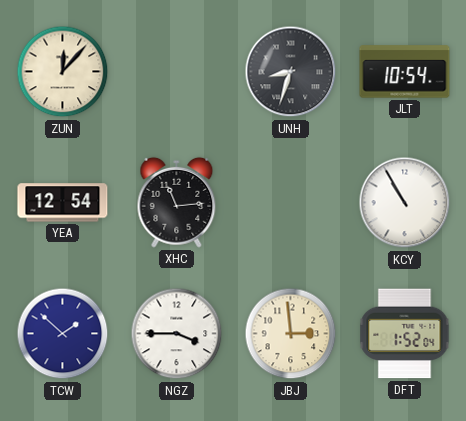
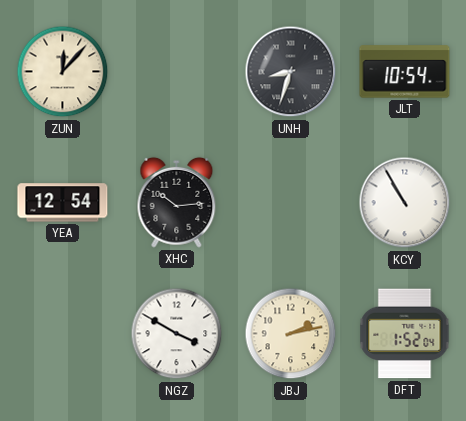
XHC: 11:14 -> 10:14
TCW: 1:52 -> none
NGZ: 3:45 -> 3:50
JBJ: 2:59 -> 2:13
